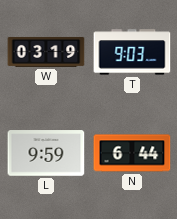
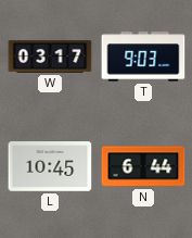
W: 03:19 -> 03:17
L: 9:59 -> 10:45
